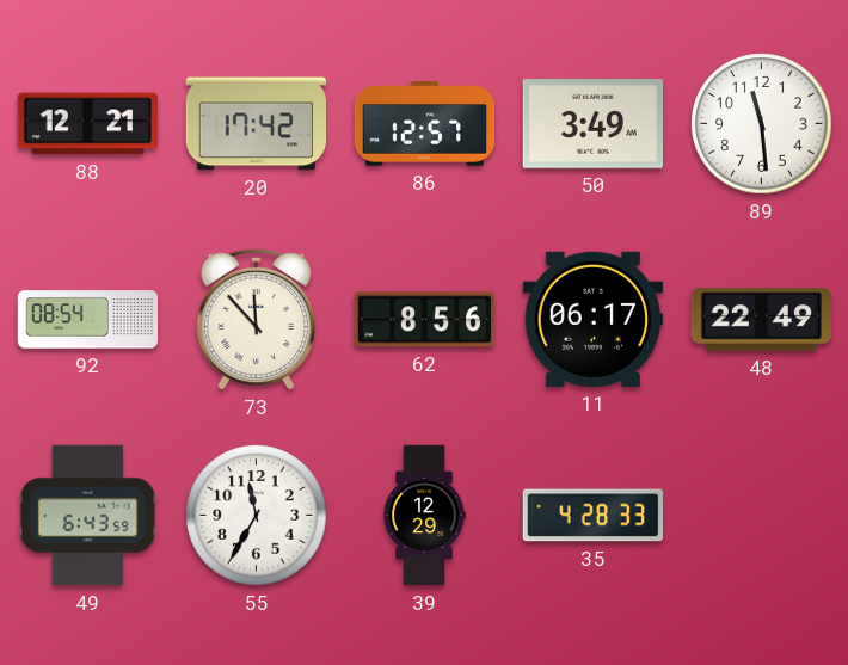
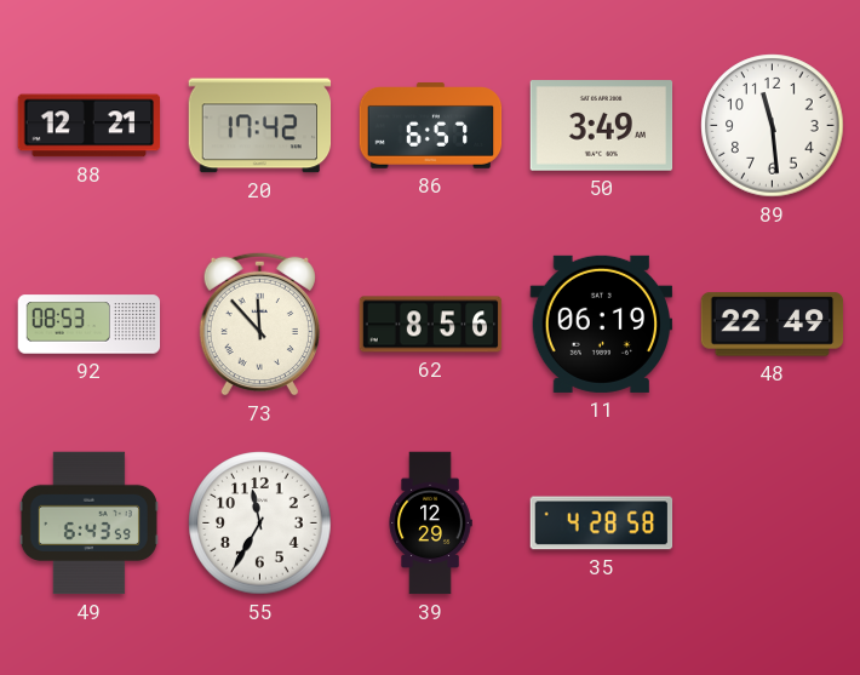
86: 12:57 -> 6:57
92: 08:54 -> 08:53
11: 06:17 -> 06:19
35: 4:28:33 -> 4:28:58
